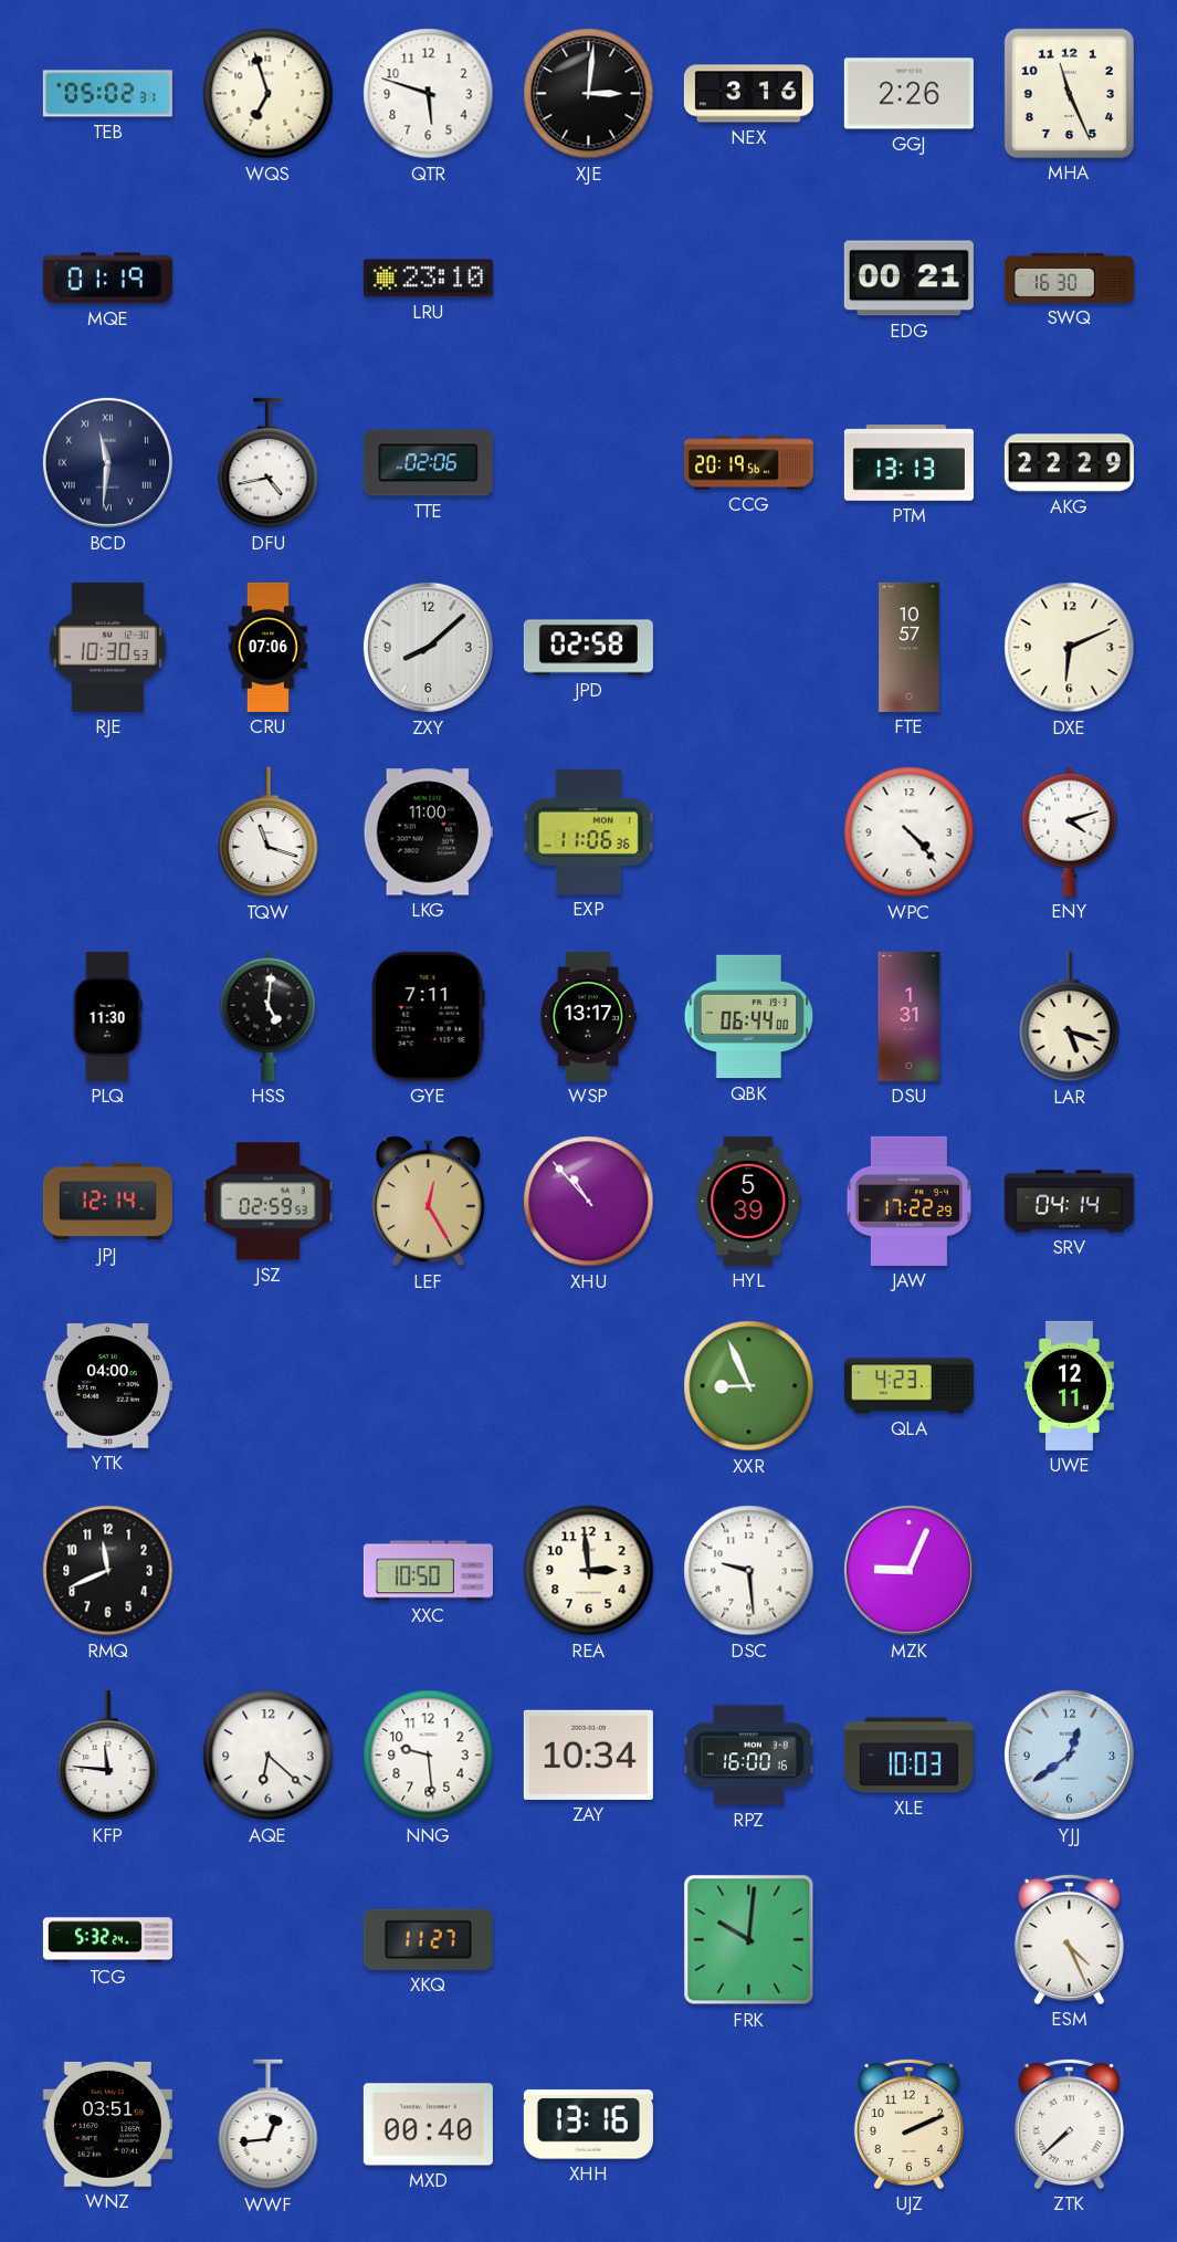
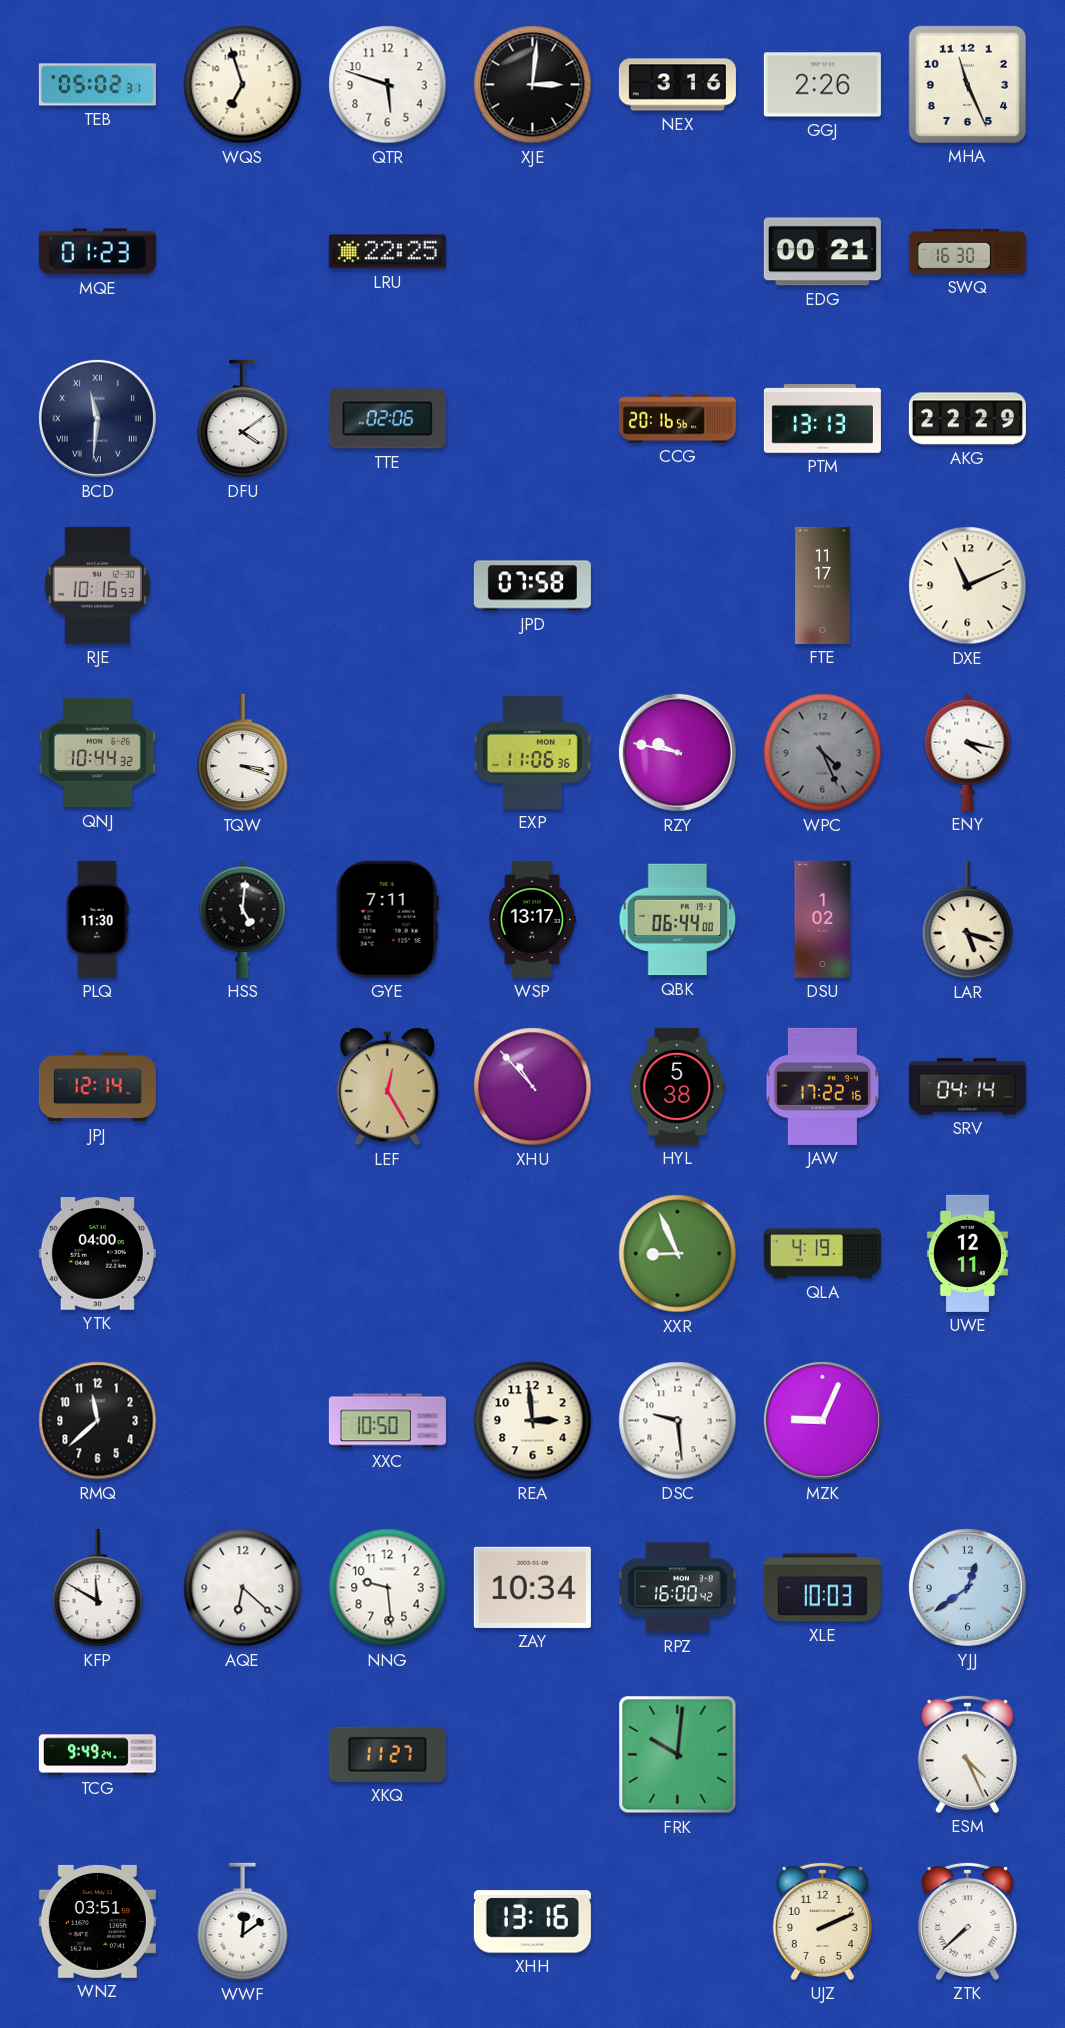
MQE: 01:19 -> 01:23
LRU: 23:10 -> 22:25
DFU: 4:43 -> 4:09
CCG: 20:19 -> 20:16
RJE: 10:30 -> 10:16
CRU: 07:06 -> none
ZXY: 8:08 -> none
JPD: 02:58 -> 07:58
FTE: 10:57 -> 11:17
DXE: 6:11 -> 11:11
QNJ: none -> 10:44
TQW: 11:18 -> 3:18
LKG: 11:00 -> none
RZY: none -> 9:47
WPC: 4:23 -> 4:26
WPC dial: white -> grey
ENY: 4:12 -> 4:17
DSU: 1:31 -> 1:02
JSZ: 02:59 -> none
HYL: 5:39 -> 5:38
JAW: 17:22:29 -> 17:22:16
QLA: 4:23 -> 4:19
RMQ: 11:41 -> 11:38
KFP: 11:46 -> 11:50
RPZ: 16:00:16 -> 16:00:42
TCG: 5:32 -> 9:49
WWF: 12:44 -> 12:09
MXD: 00:40 -> none
